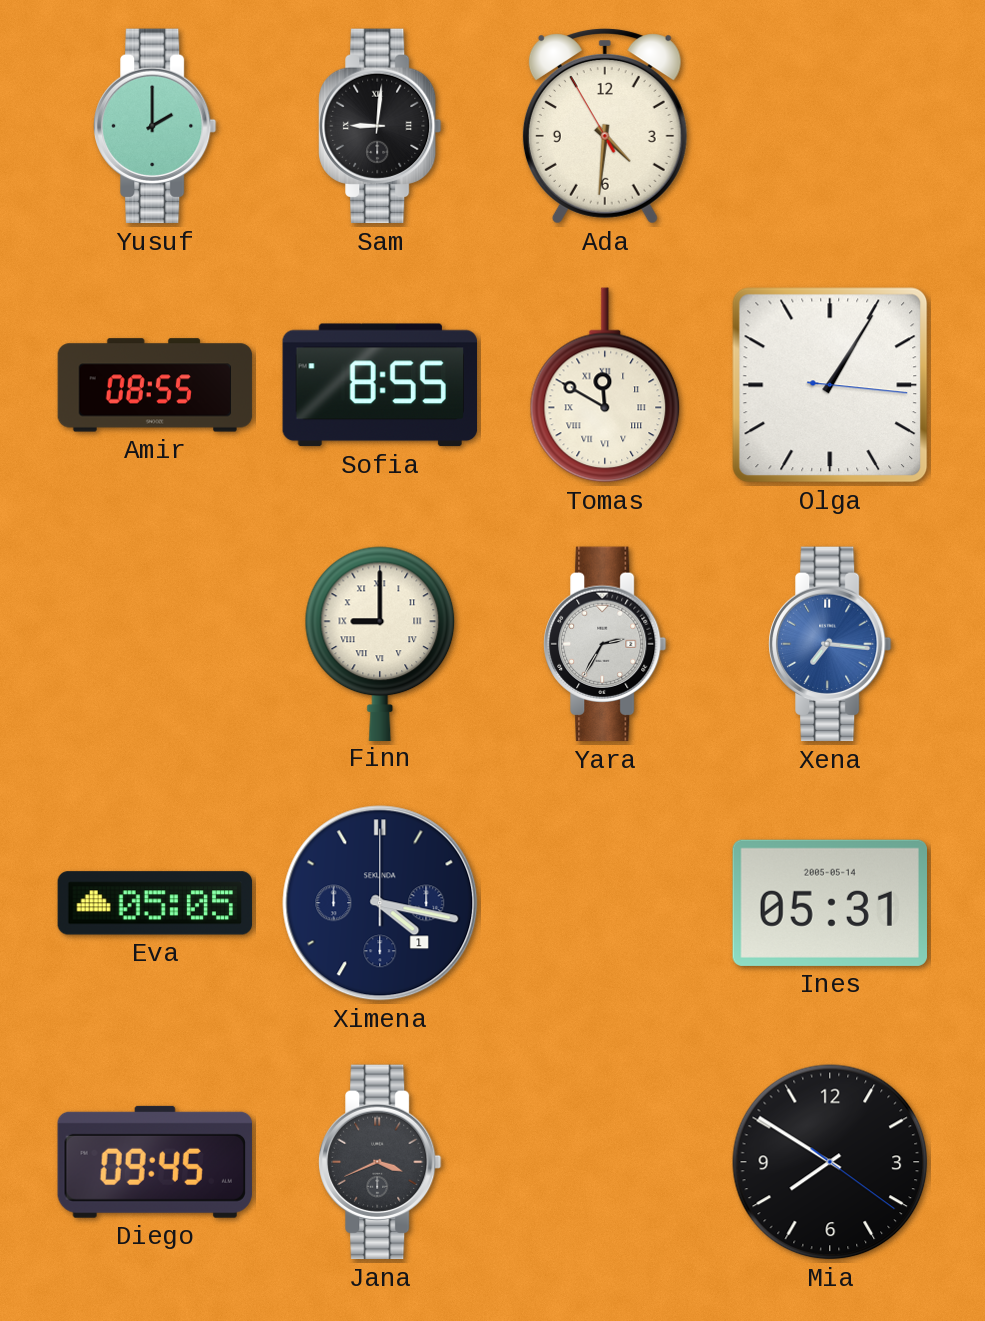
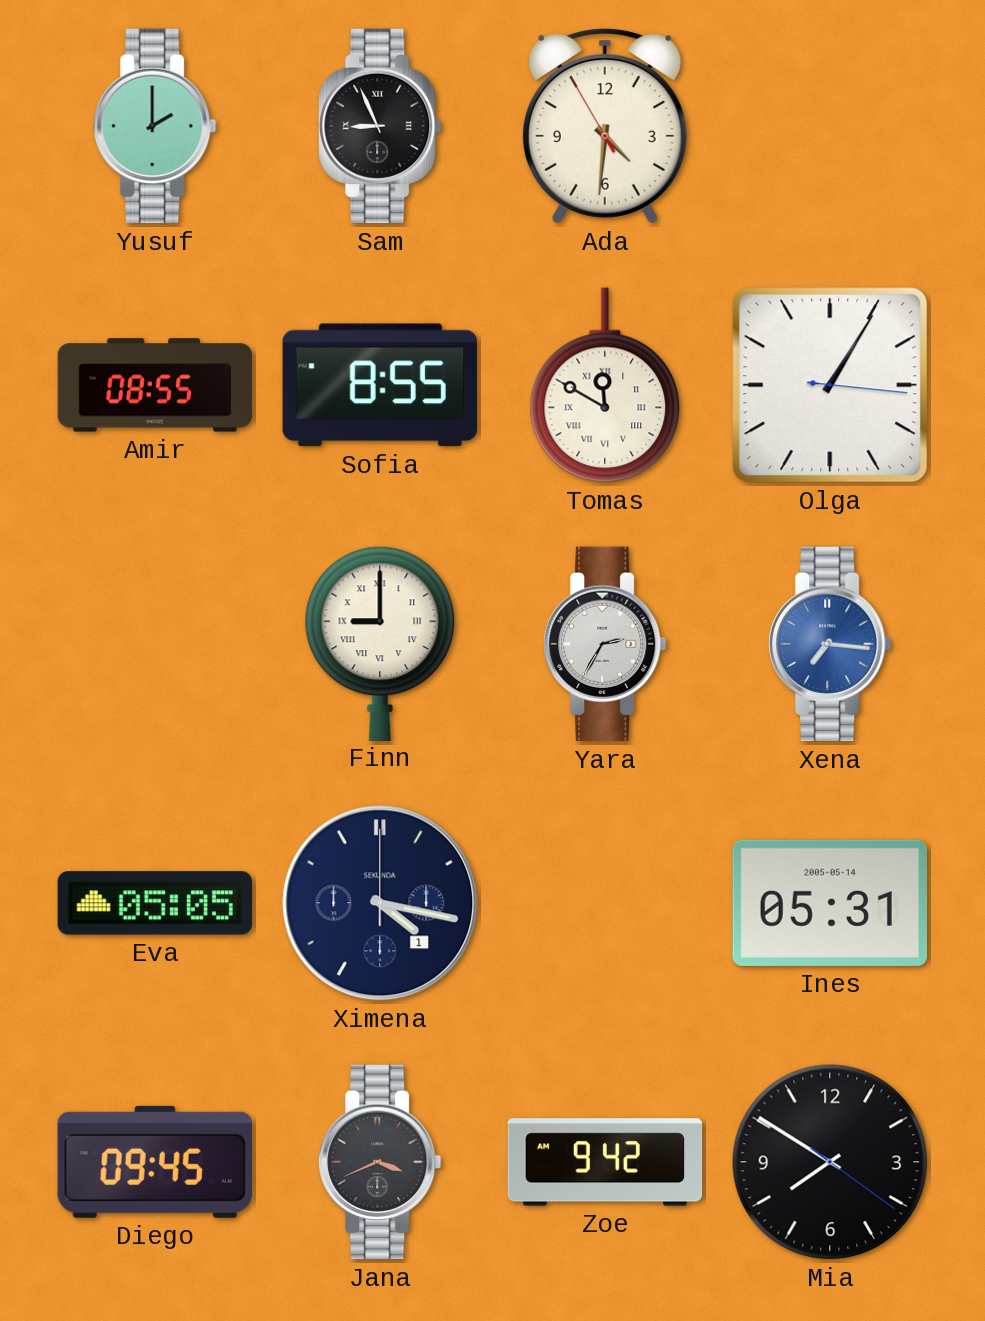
Sam: 9:01 -> 8:56
Zoe: none -> 9:42
